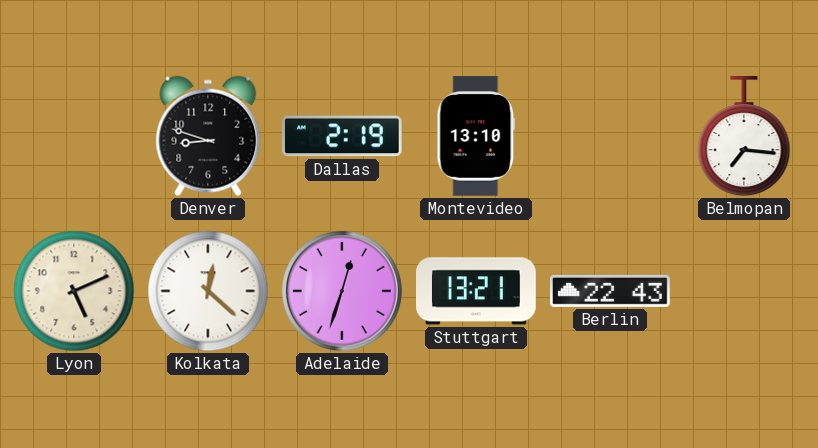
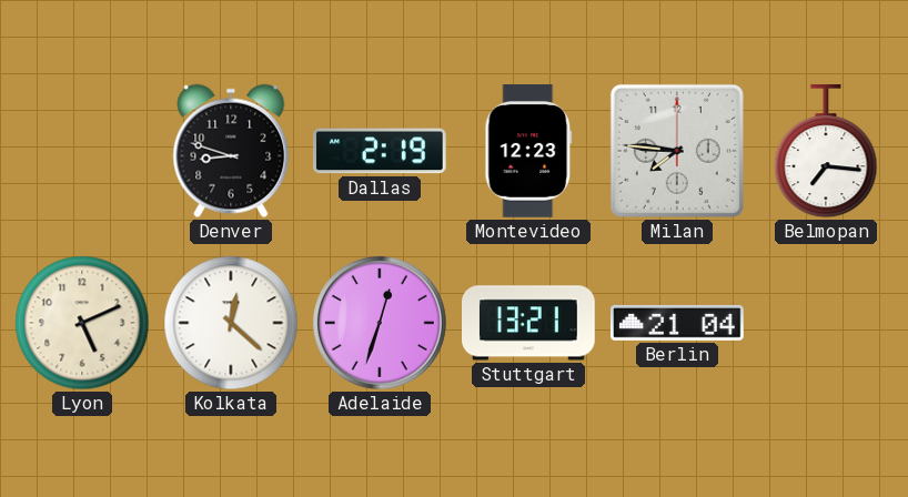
Montevideo: 13:10 -> 12:23
Milan: none -> 7:46
Berlin: 22:43 -> 21:04
